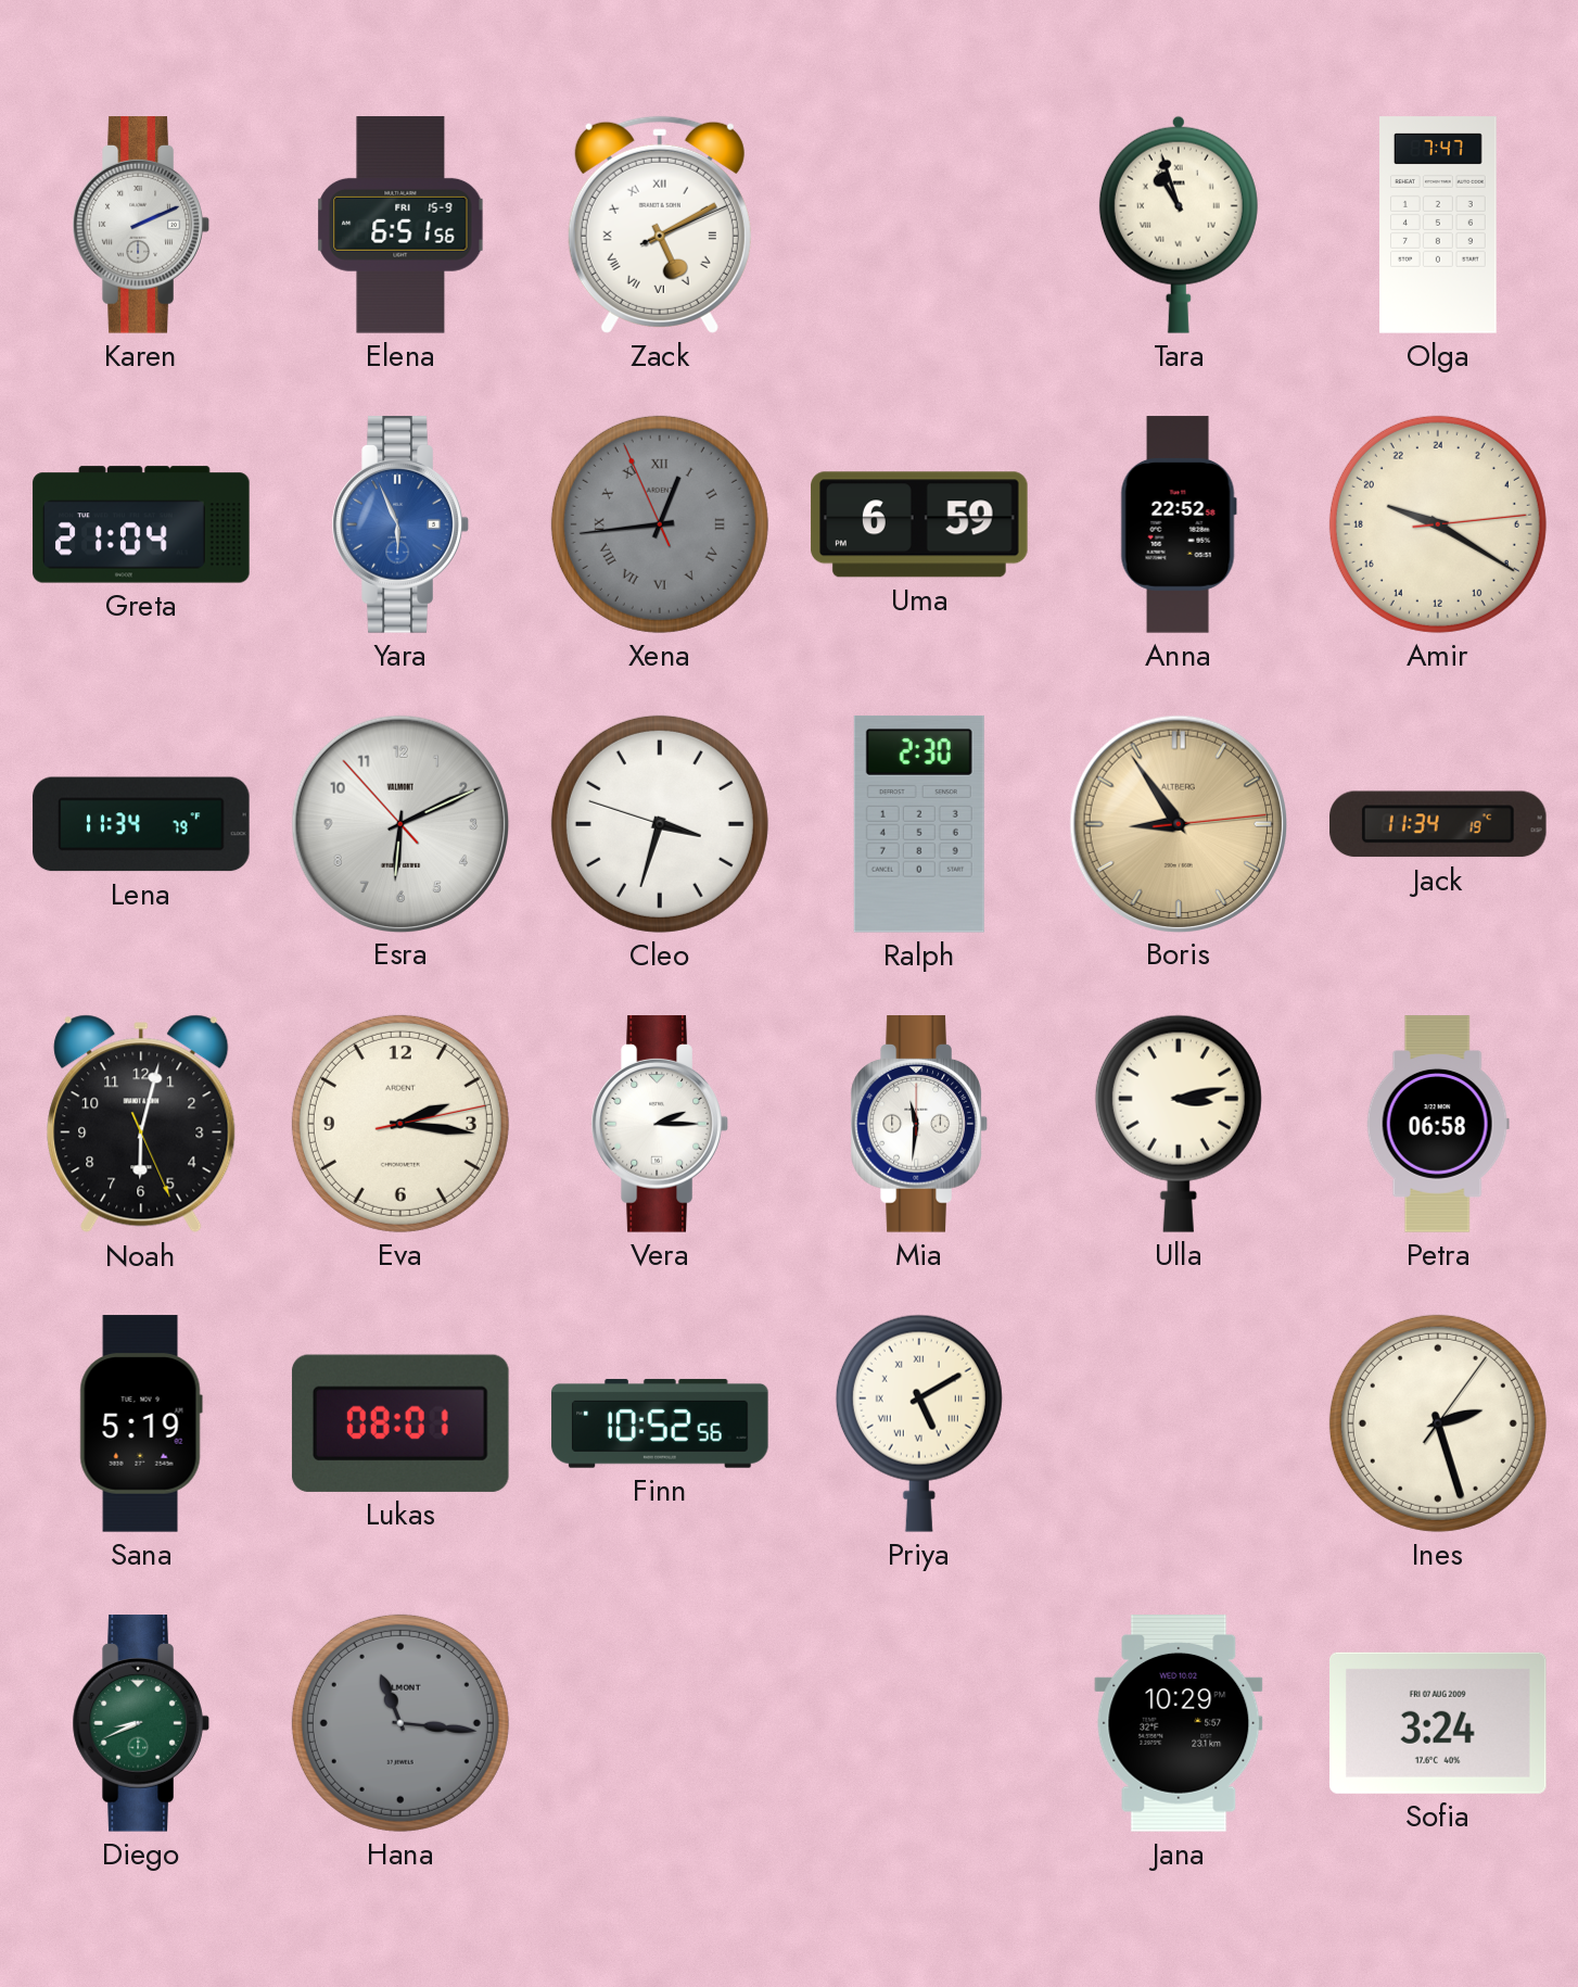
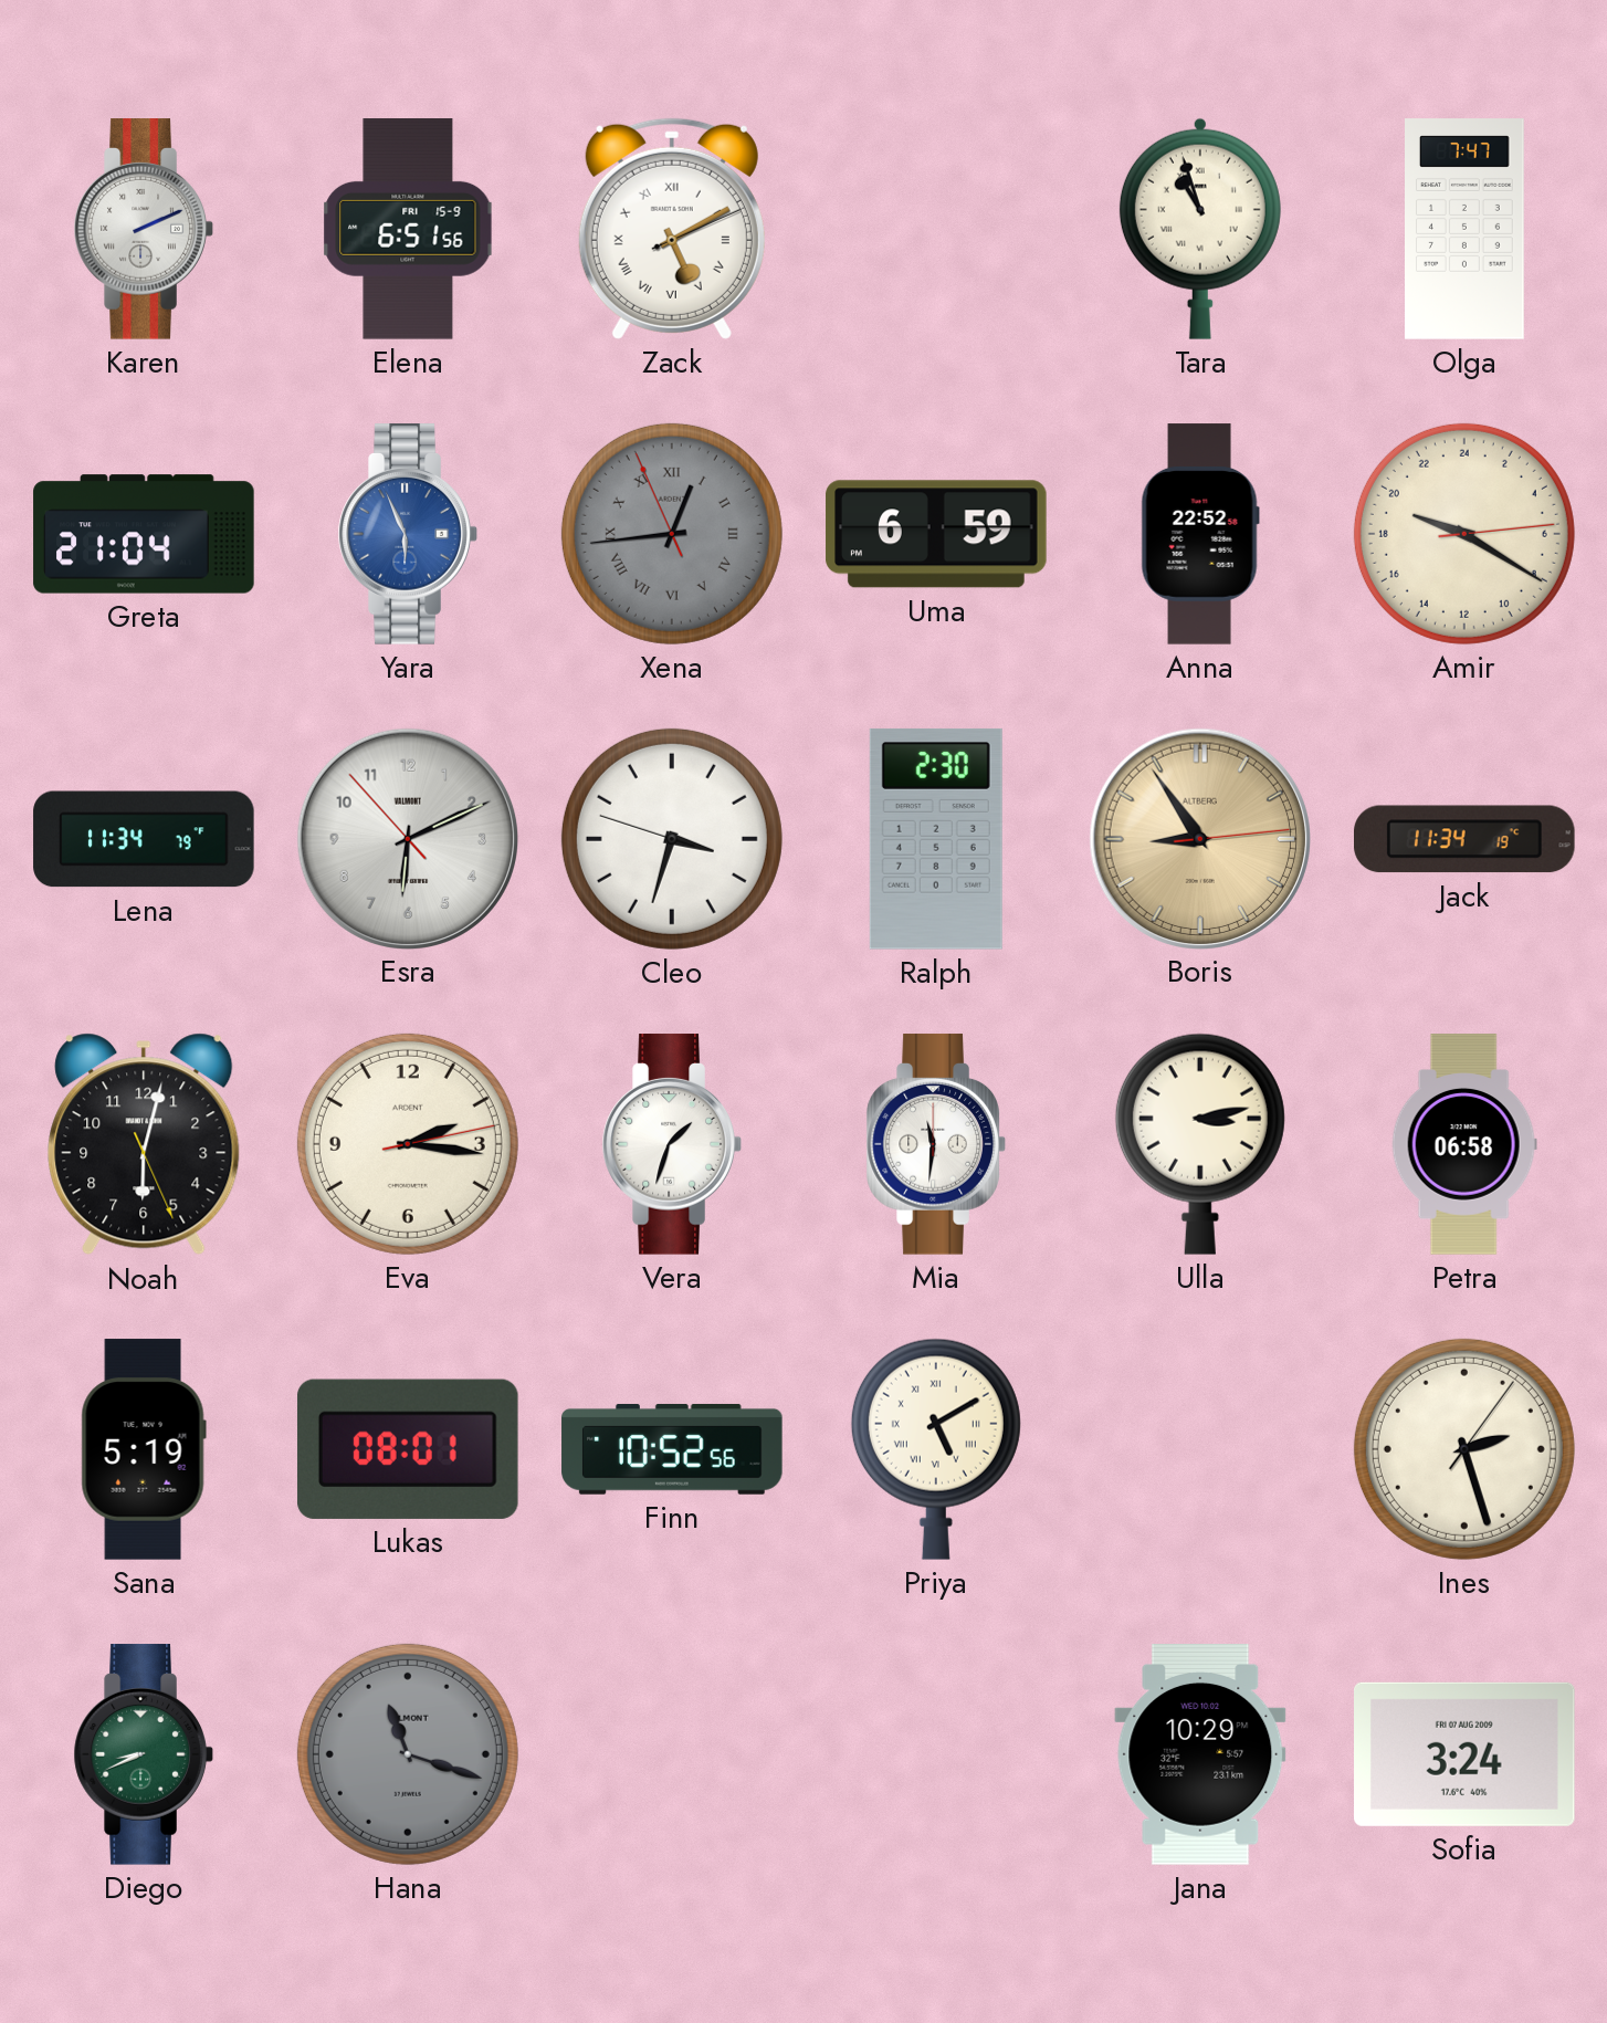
Vera: 2:15 -> 1:33
Hana: 11:16 -> 11:18
